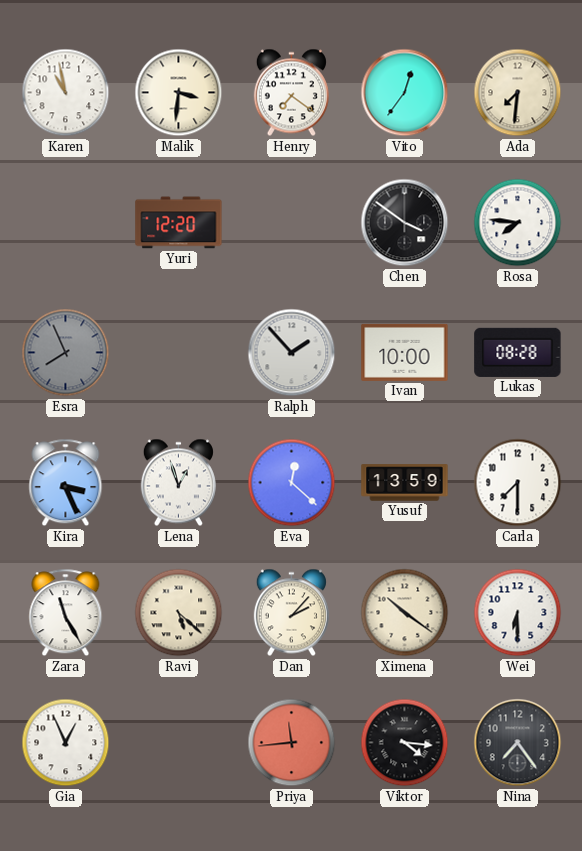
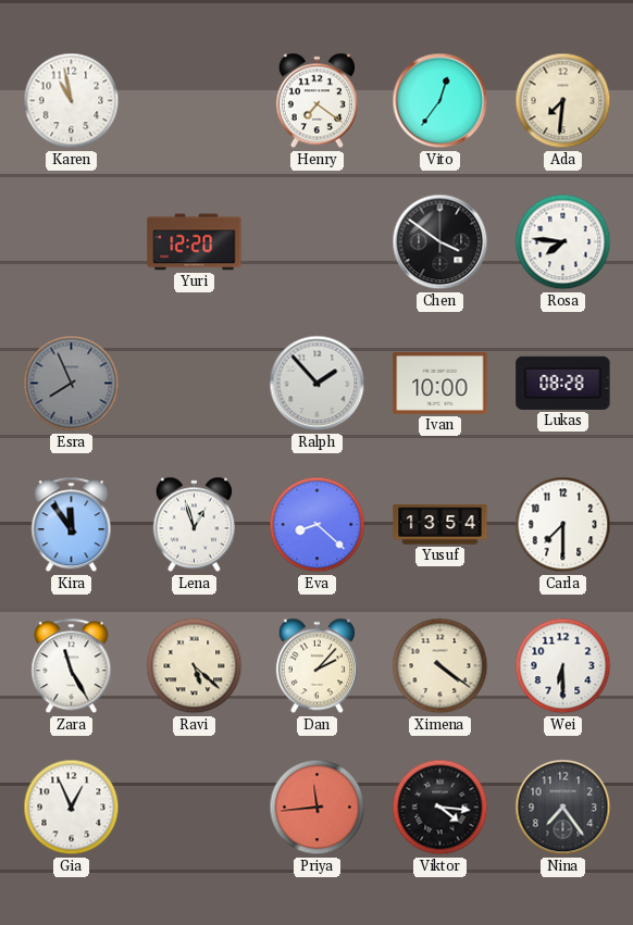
Malik: 3:31 -> none
Kira: 3:26 -> 11:54
Eva: 12:22 -> 8:22
Yusuf: 13:59 -> 13:54
Ximena: 10:21 -> 4:21
